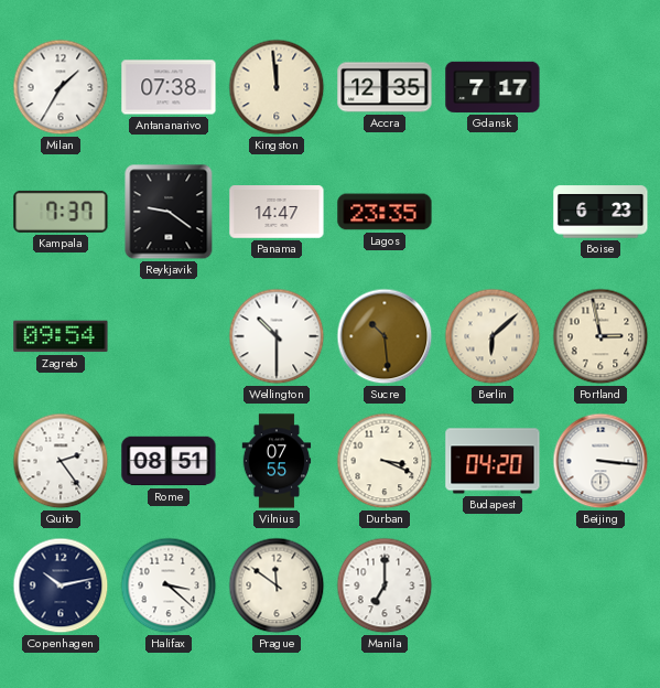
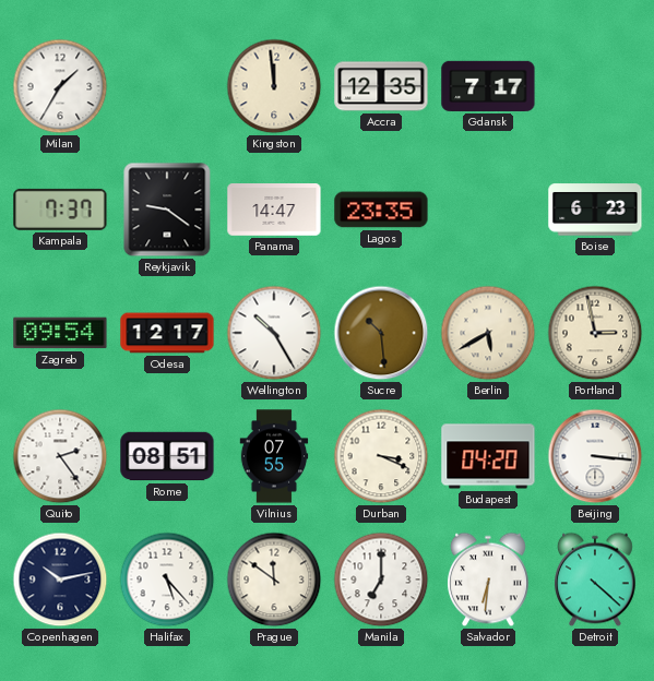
Antananarivo: 07:38 -> none
Odesa: none -> 12:17
Wellington: 10:30 -> 10:25
Berlin: 6:08 -> 5:40
Halifax: 3:22 -> 5:23
Salvador: none -> 6:31
Detroit: none -> 4:22
